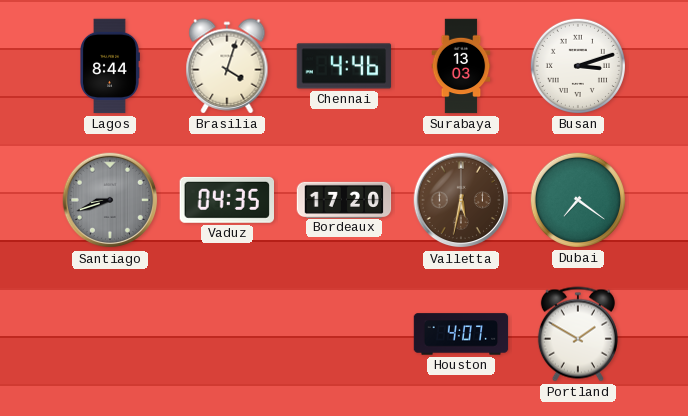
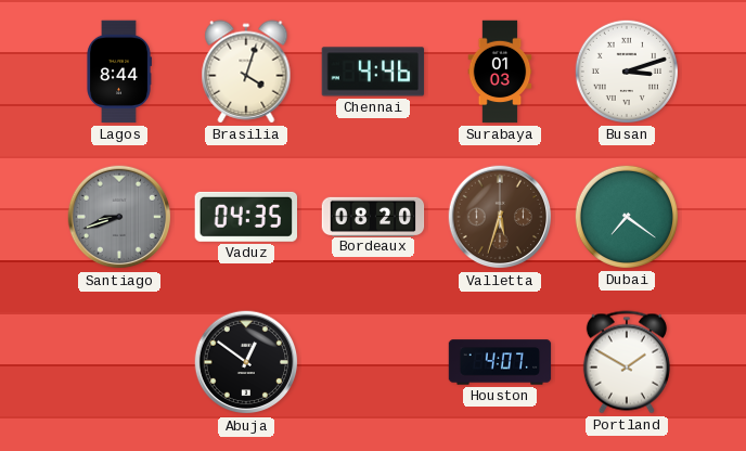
Surabaya: 13:03 -> 01:03
Bordeaux: 17:20 -> 08:20
Valletta: 5:32 -> 5:33
Abuja: none -> 12:51
